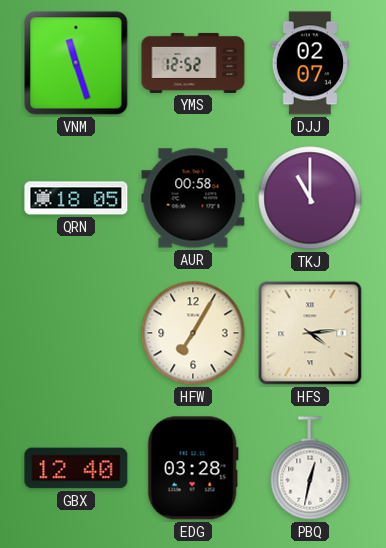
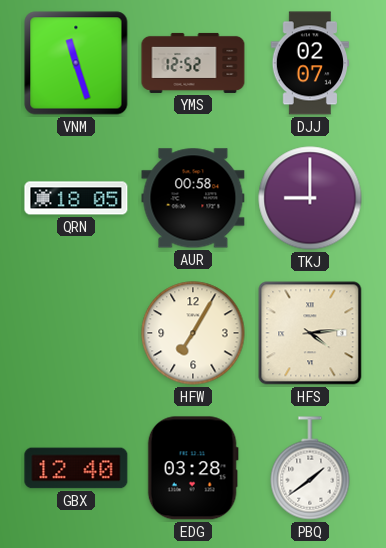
TKJ: 11:00 -> 9:00
PBQ: 12:32 -> 1:39
